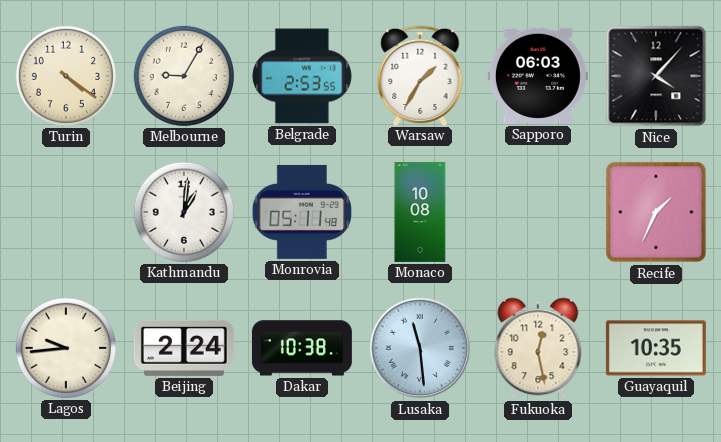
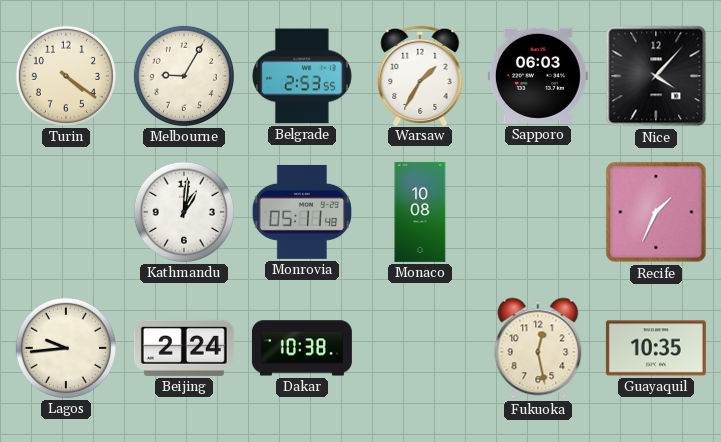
Lusaka: 11:29 -> none
